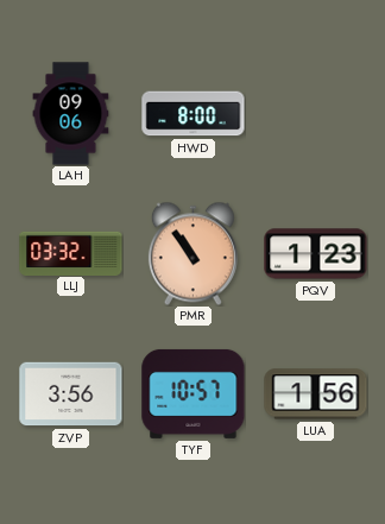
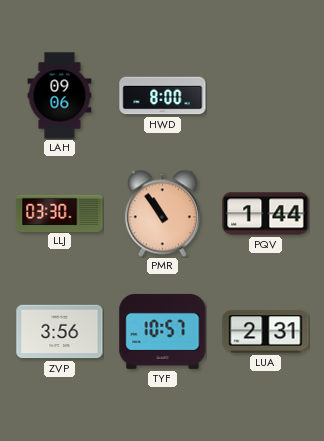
LLJ: 03:32 -> 03:30
PQV: 1:23 -> 1:44
LUA: 1:56 -> 2:31
